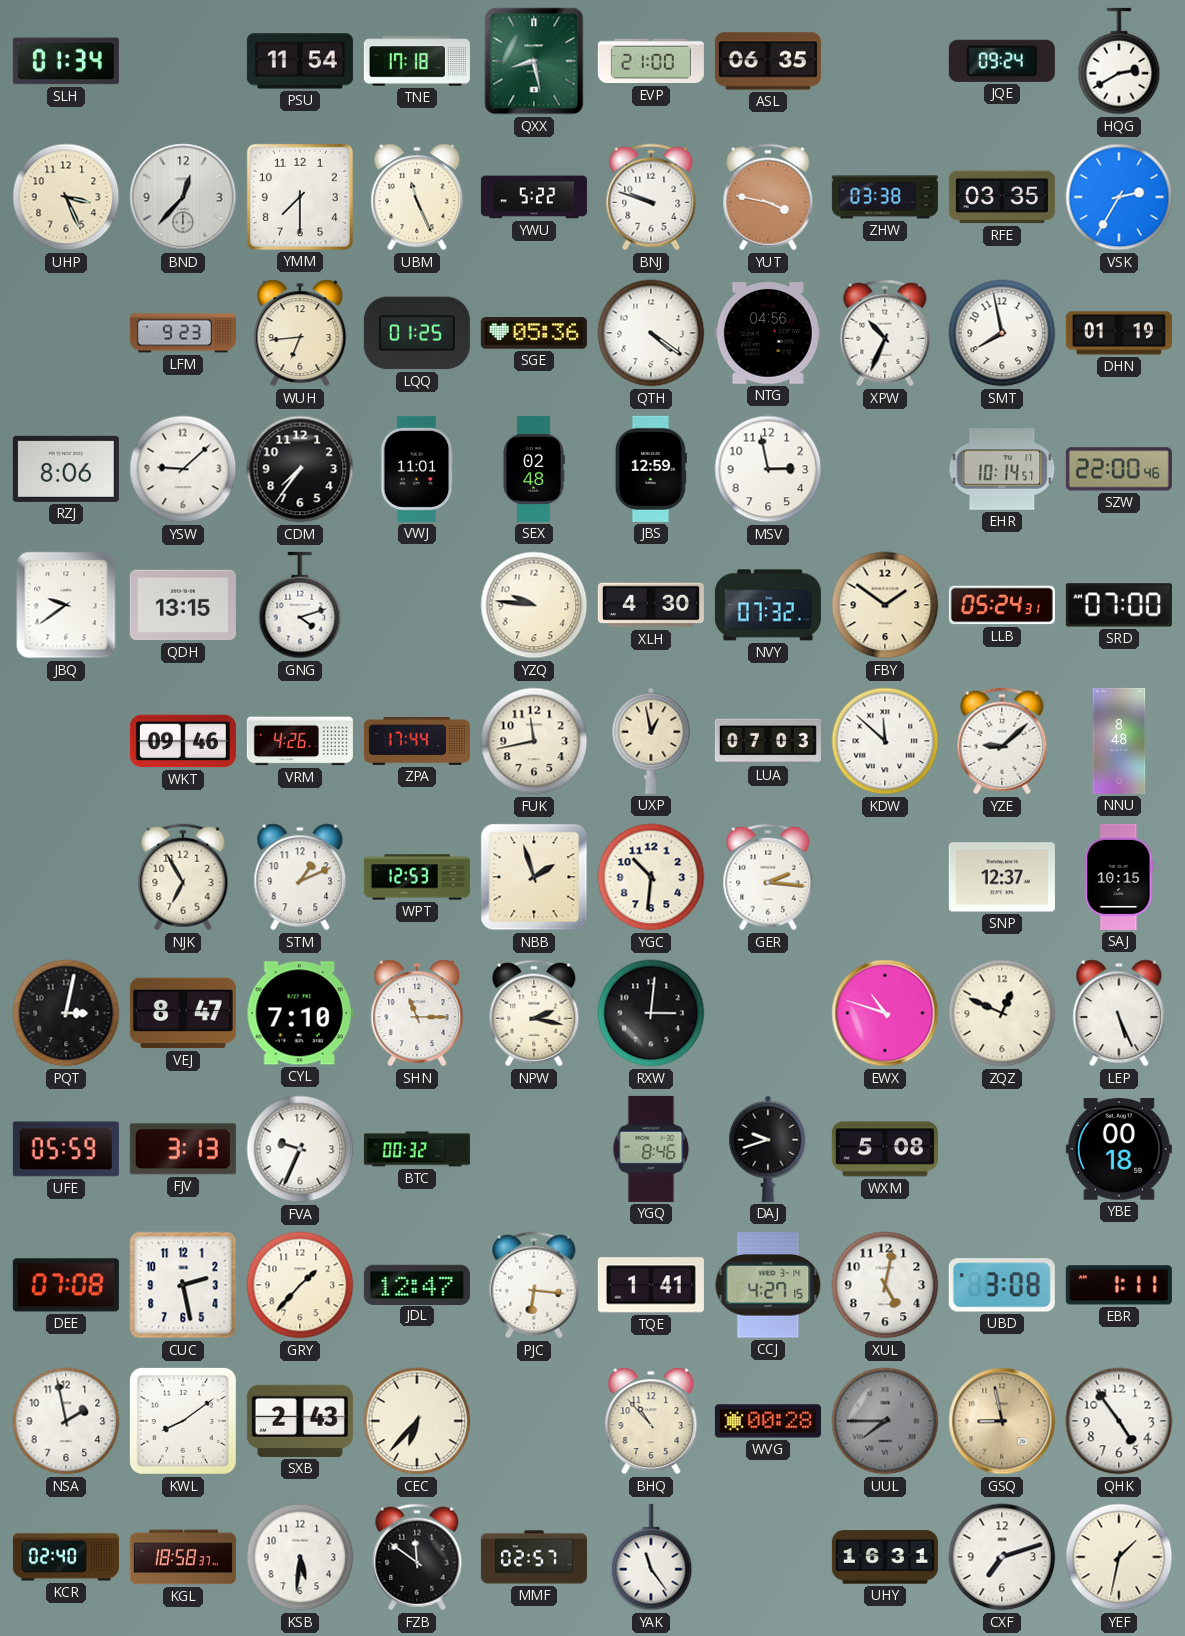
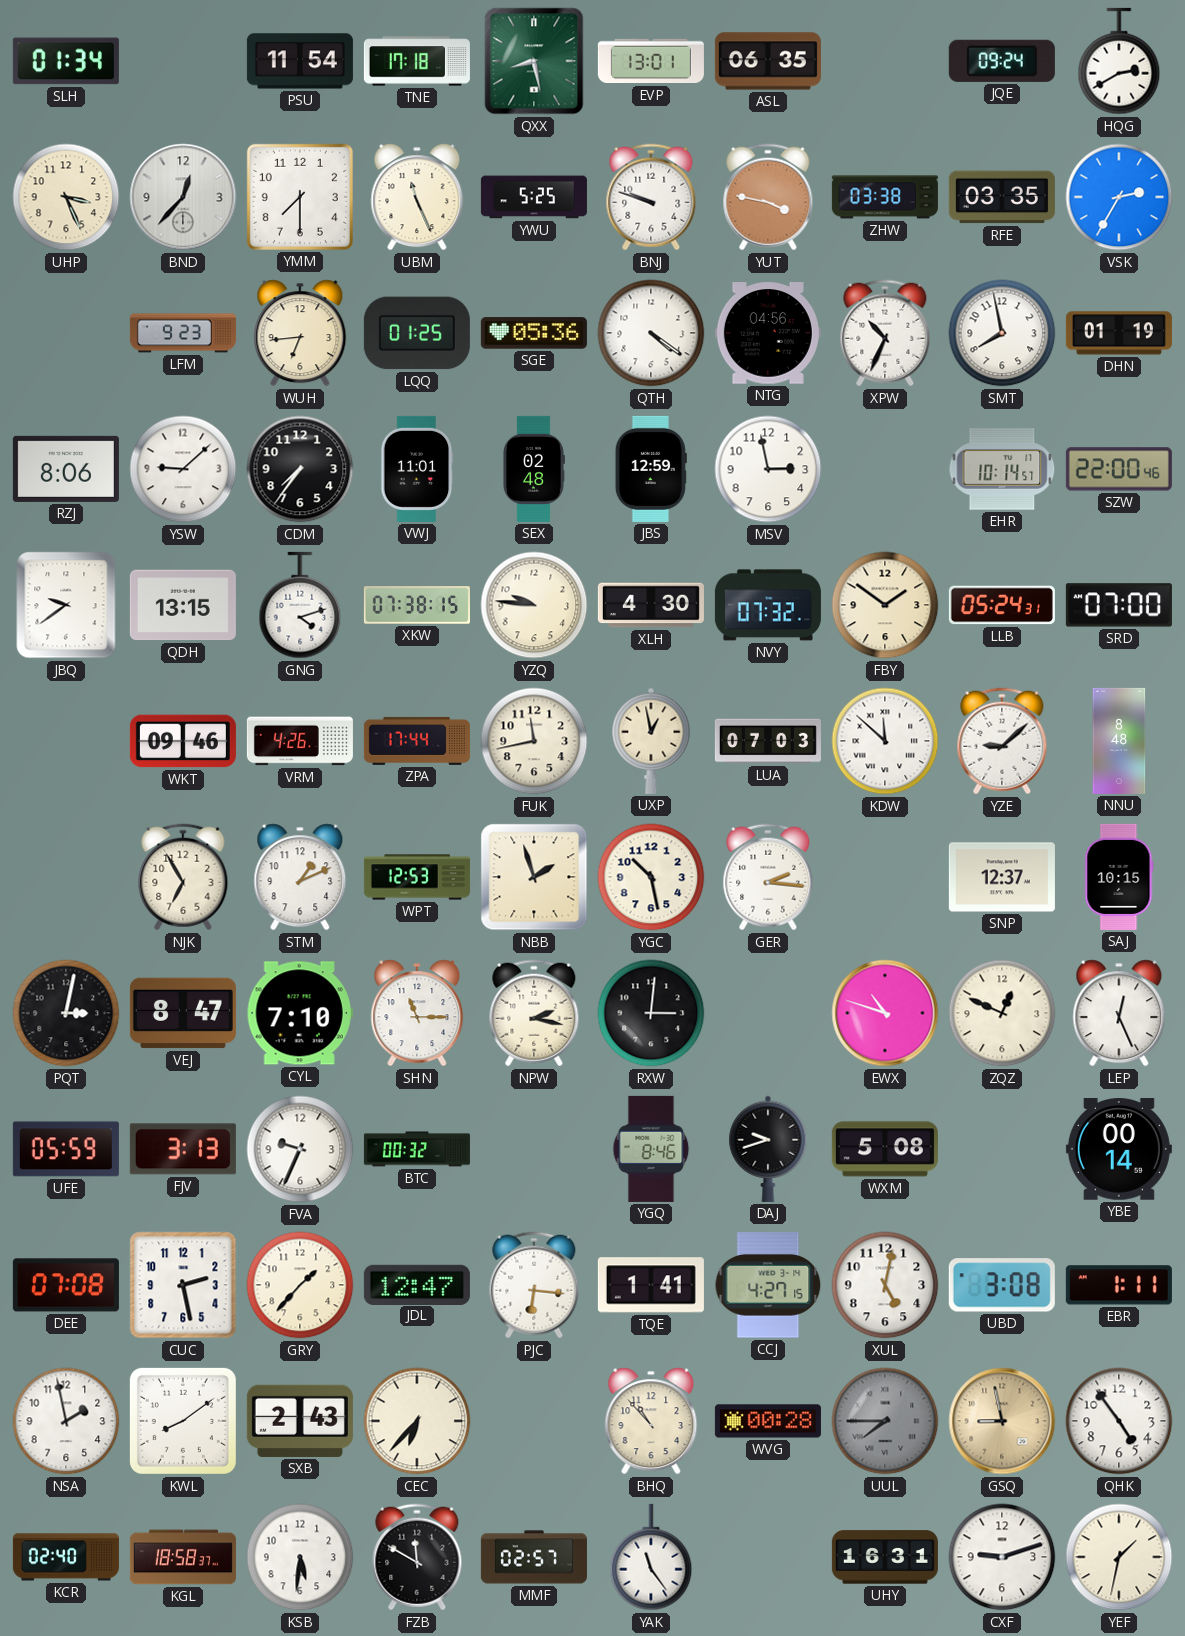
EVP: 21:00 -> 13:01
YWU: 5:22 -> 5:25
XKW: none -> 07:38
YGC: 10:31 -> 10:28
LEP: 5:26 -> 12:26
YBE: 00:18 -> 00:14
FZB: 11:51 -> 11:50
CXF: 7:12 -> 9:12
